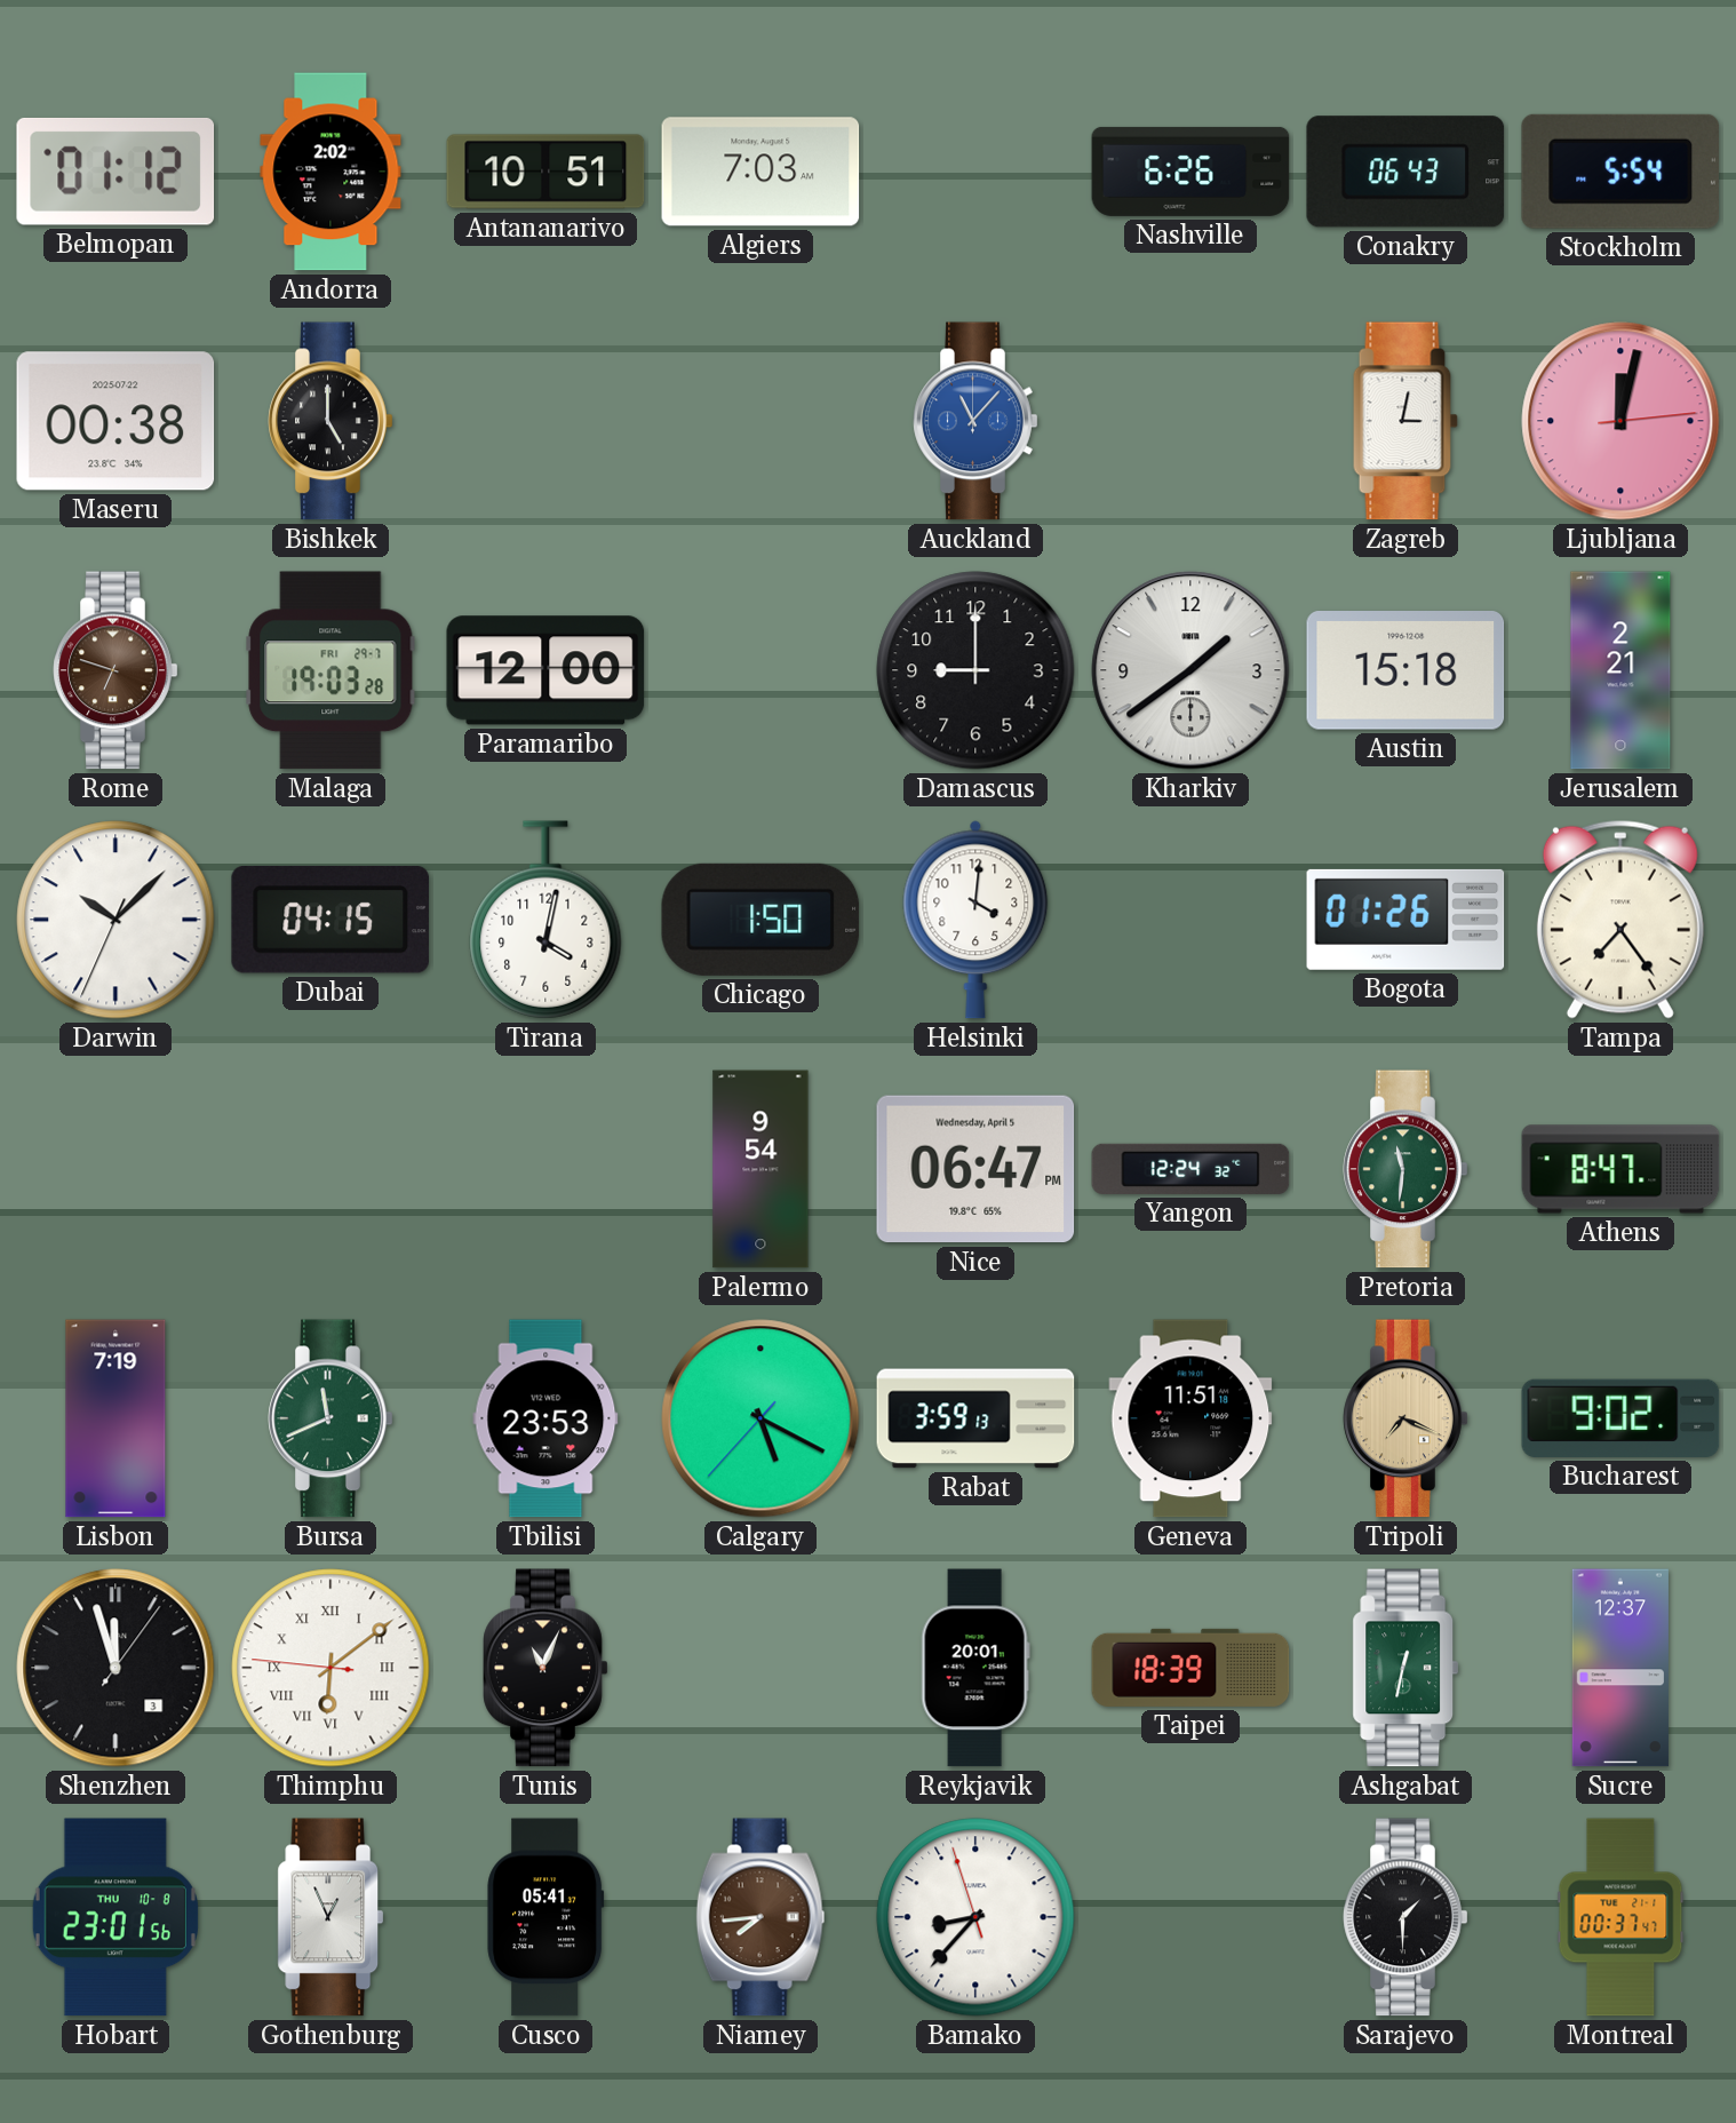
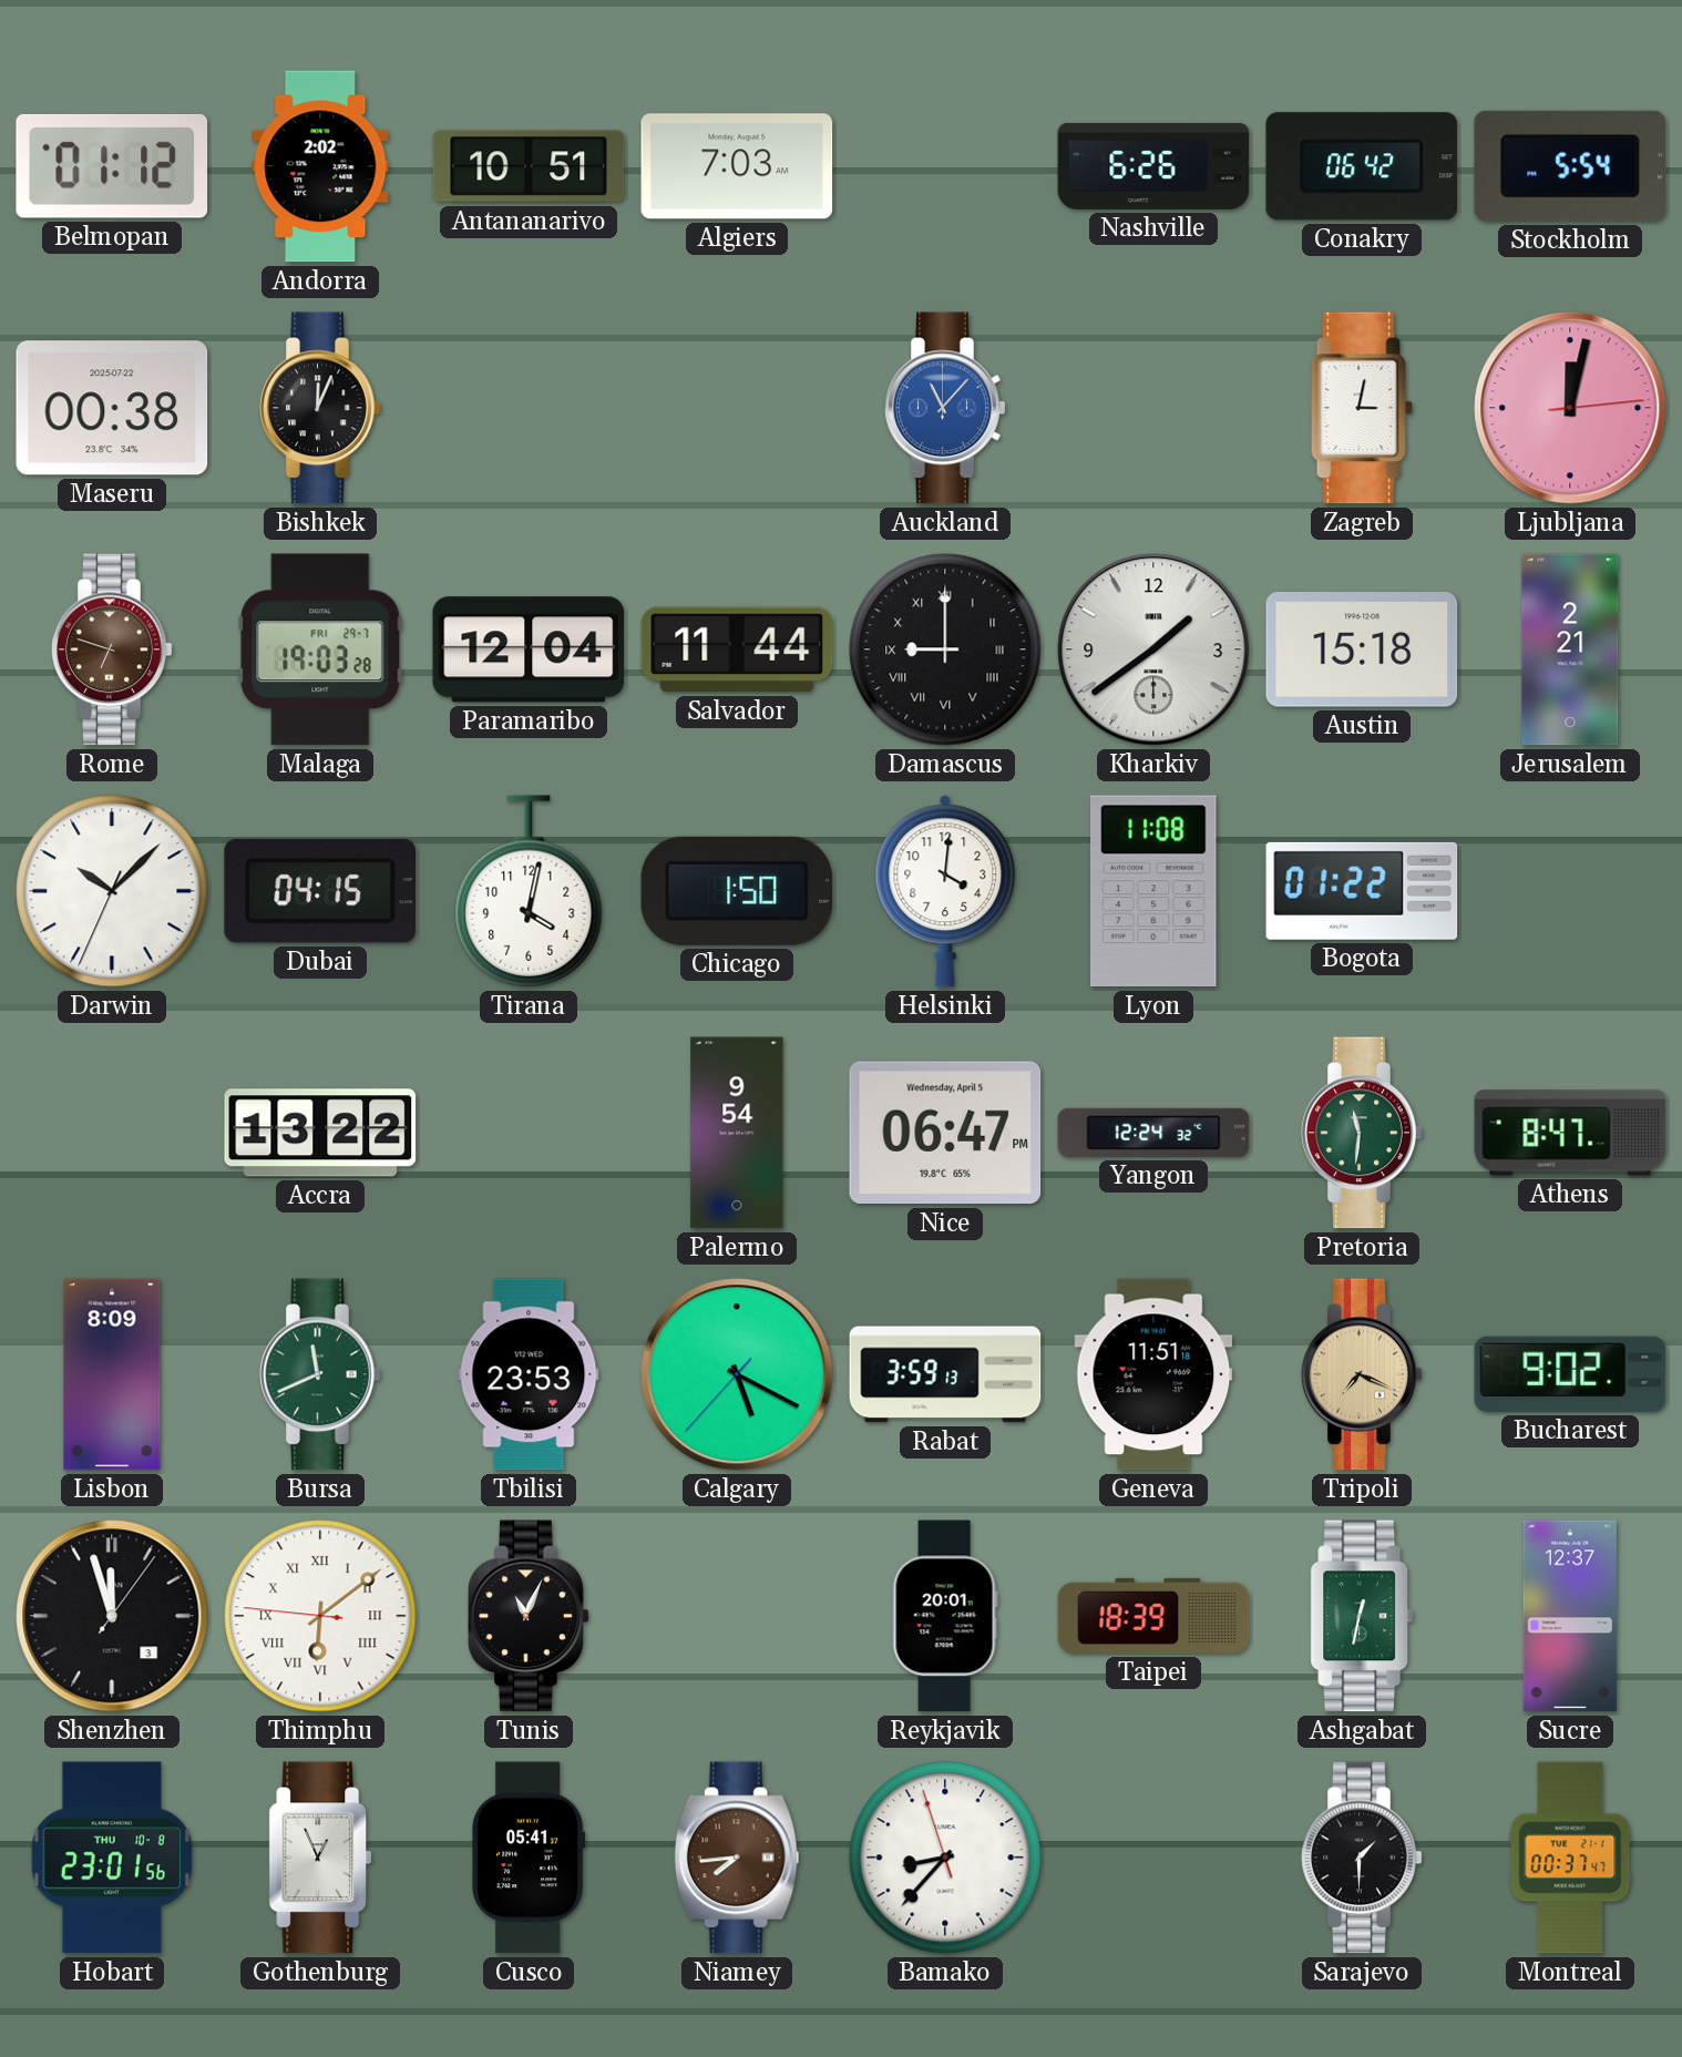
Conakry: 06:43 -> 06:42
Bishkek: 5:00 -> 12:04
Paramaribo: 12:00 -> 12:04
Salvador: none -> 11:44
Damascus numerals: Arabic -> Roman
Lyon: none -> 11:08
Bogota: 01:26 -> 01:22
Tampa: 7:24 -> none
Accra: none -> 13:22
Lisbon: 7:19 -> 8:09
